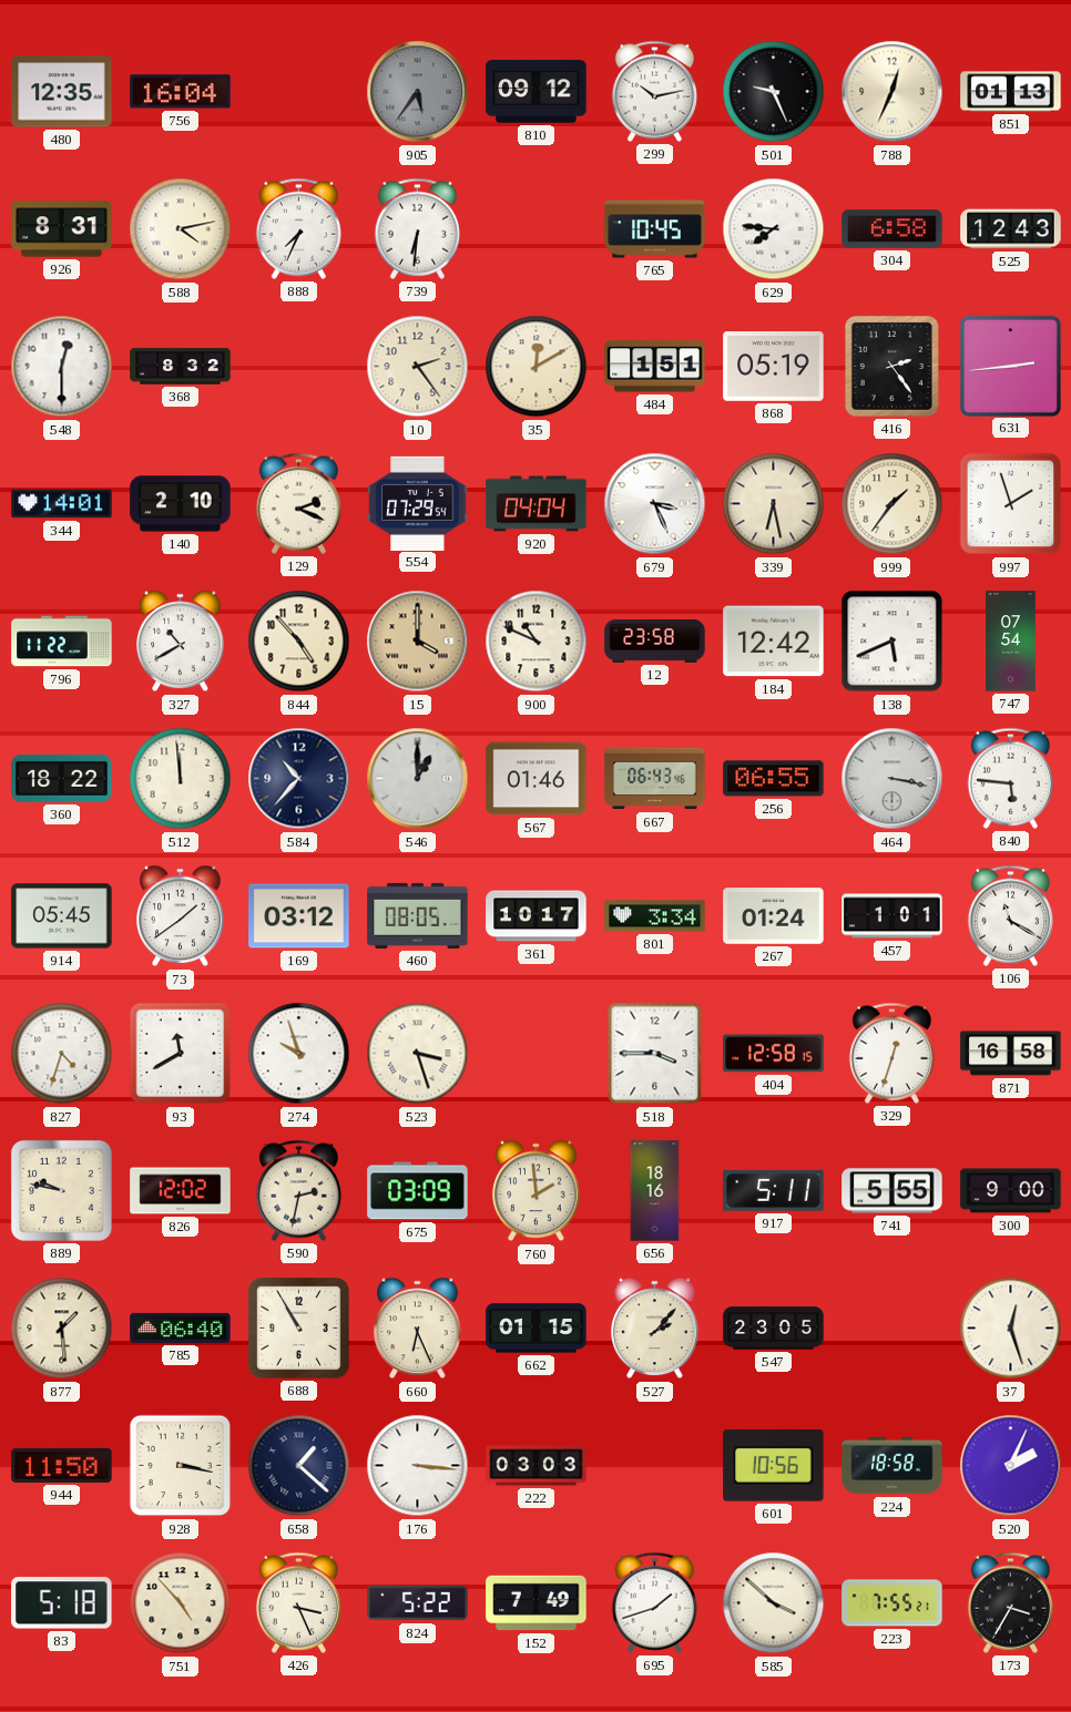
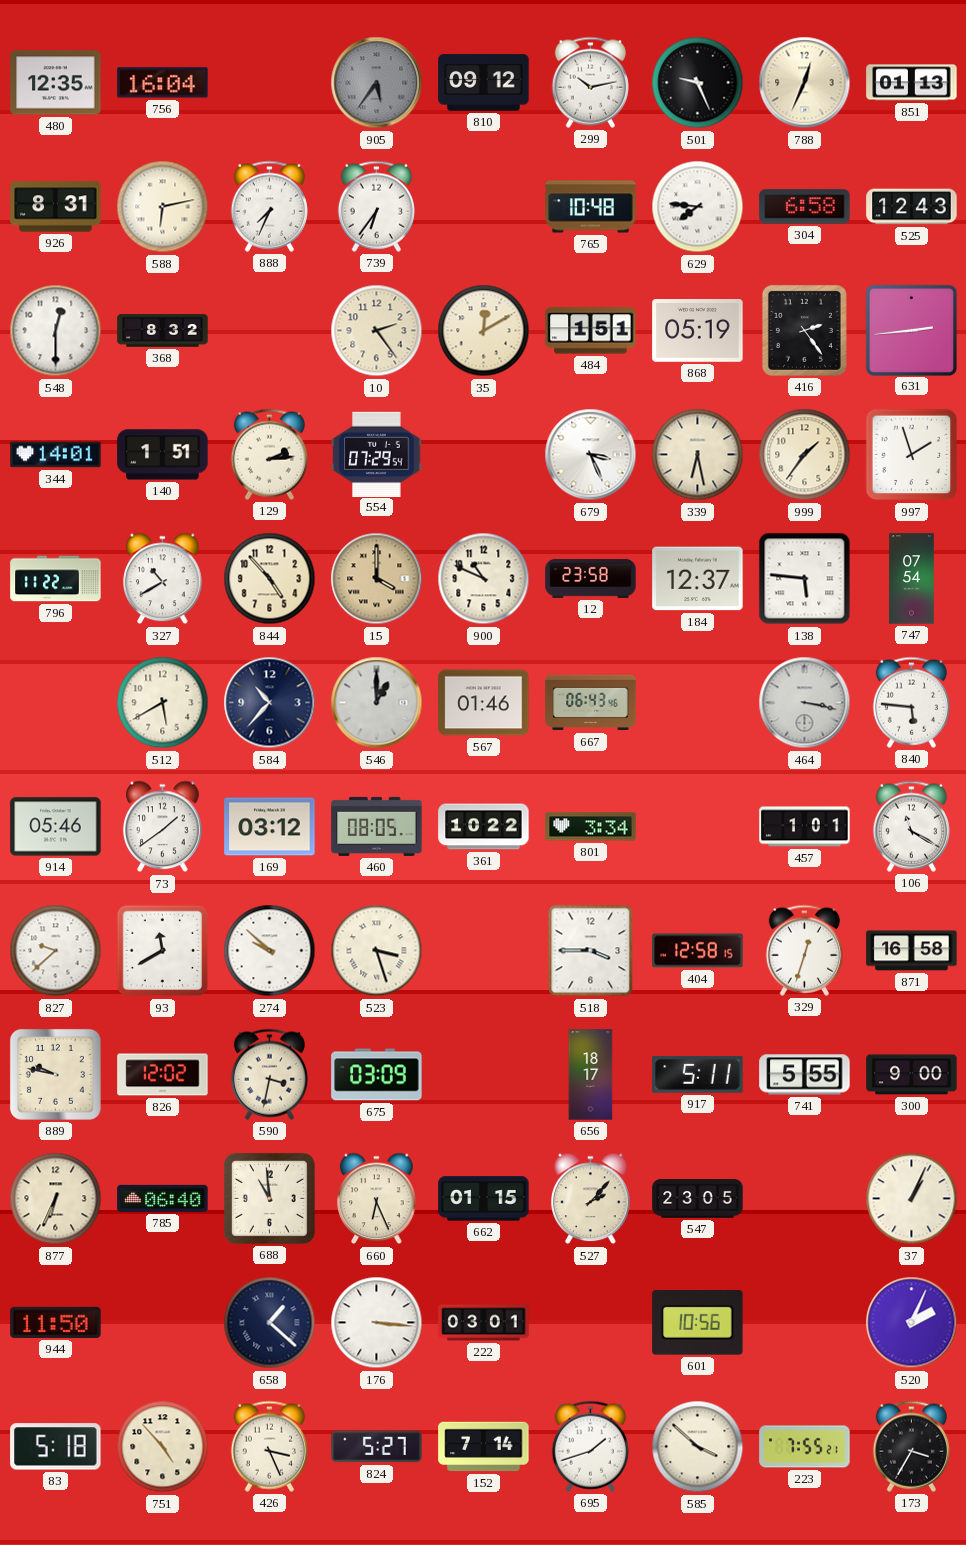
588: 4:13 -> 6:13
739: 6:31 -> 6:36
765: 10:45 -> 10:48
140: 2:10 -> 1:51
129: 2:19 -> 2:14
920: 04:04 -> none
184: 12:42 -> 12:37
138: 5:41 -> 5:46
360: 18:22 -> none
512: 11:59 -> 5:40
256: 06:55 -> none
914: 05:45 -> 05:46
361: 10:17 -> 10:22
267: 01:24 -> none
827: 4:33 -> 9:38
274: 9:57 -> 9:52
590: 2:32 -> 3:32
760: 1:59 -> none
656: 18:16 -> 18:17
877: 1:29 -> 6:34
688: 10:55 -> 10:59
37: 12:27 -> 1:04
928: 3:17 -> none
222: 03:03 -> 03:01
224: 18:58 -> none
824: 5:22 -> 5:27
152: 7:49 -> 7:14
